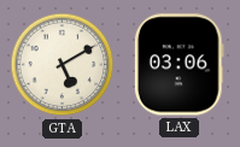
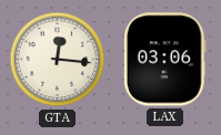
GTA: 5:10 -> 12:16
